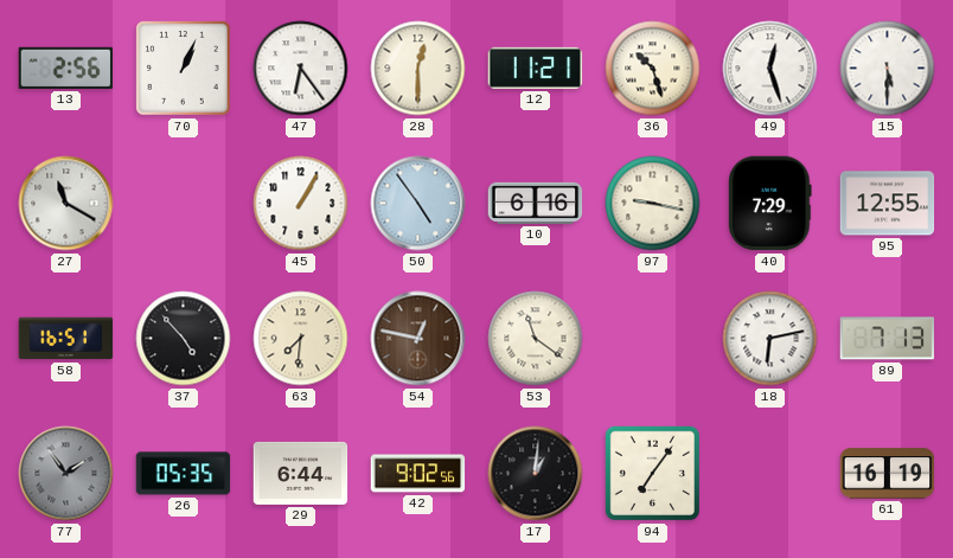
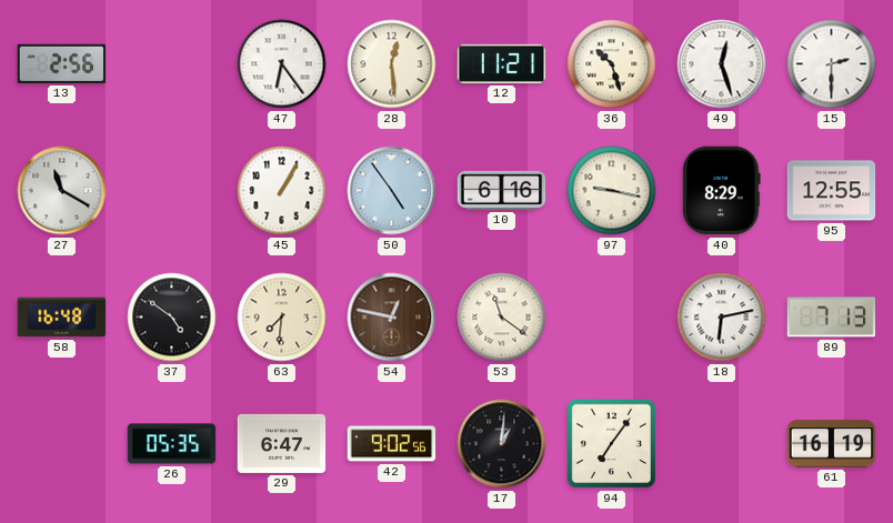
70: 1:04 -> none
28: 12:30 -> 12:29
15: 5:30 -> 2:30
40: 7:29 -> 8:29
58: 16:51 -> 16:48
37: 4:53 -> 4:51
77: 1:54 -> none
29: 6:44 -> 6:47
